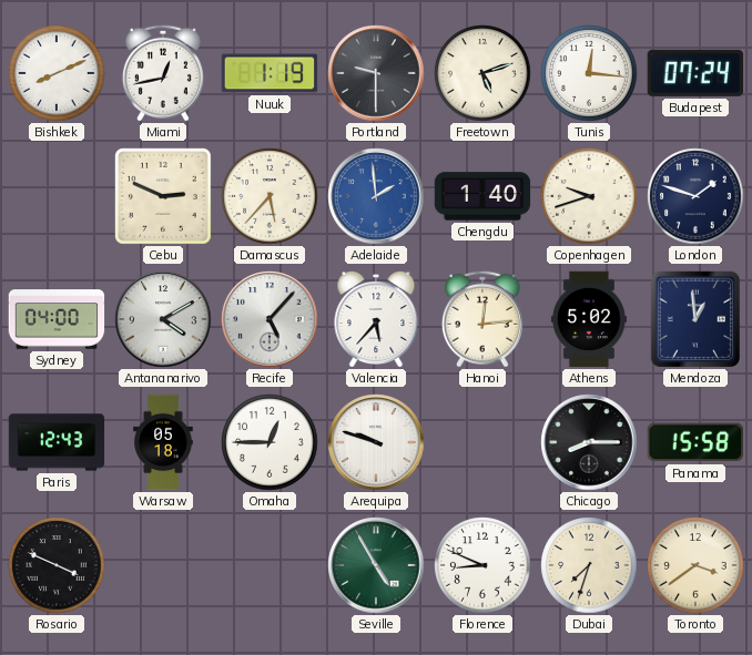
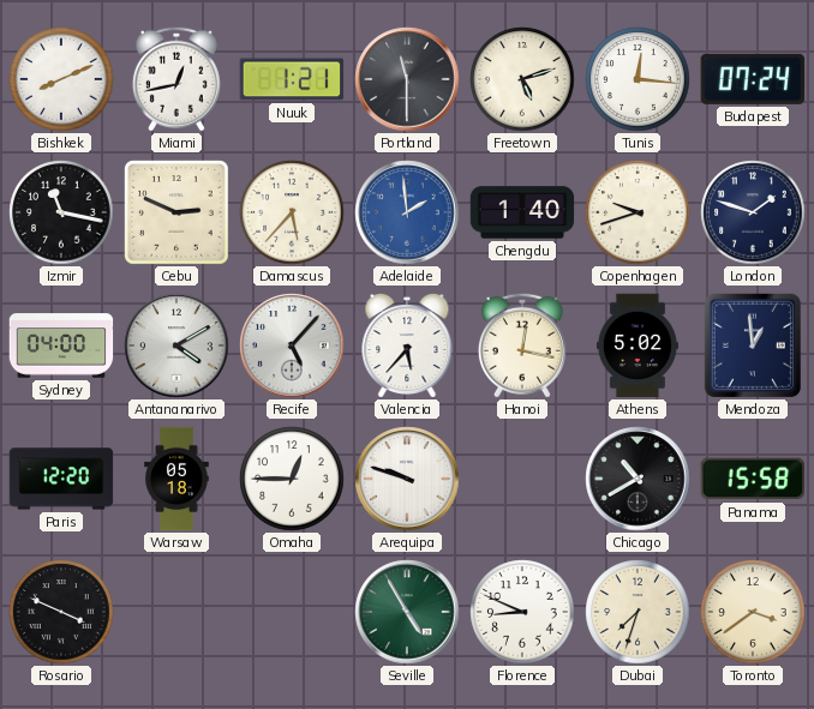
Nuuk: 1:19 -> 1:21
Portland: 9:30 -> 11:30
Izmir: none -> 11:17
Hanoi: 12:14 -> 12:17
Paris: 12:43 -> 12:20
Chicago: 8:15 -> 10:40
